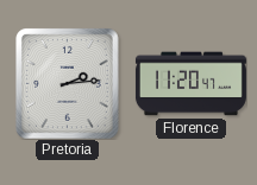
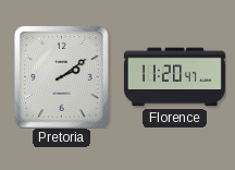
Pretoria: 2:14 -> 2:09
